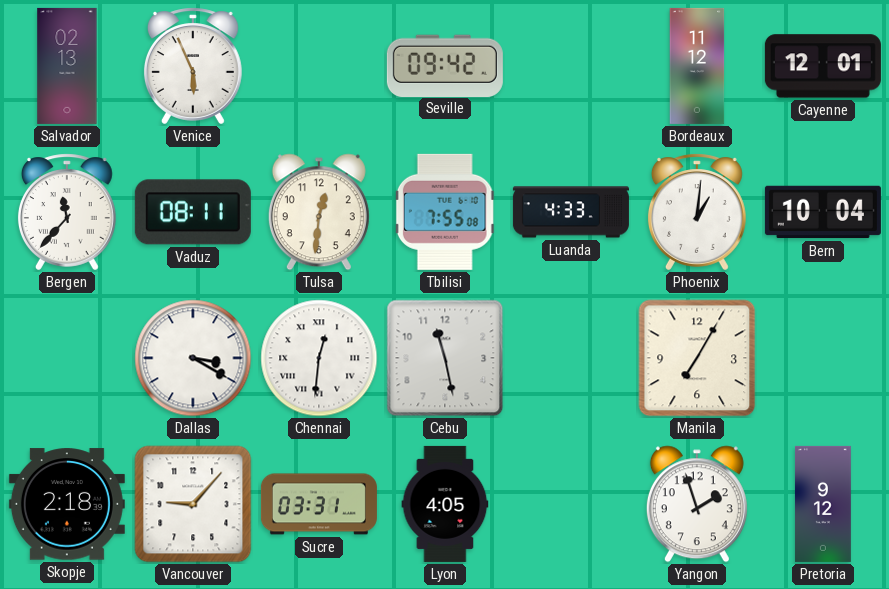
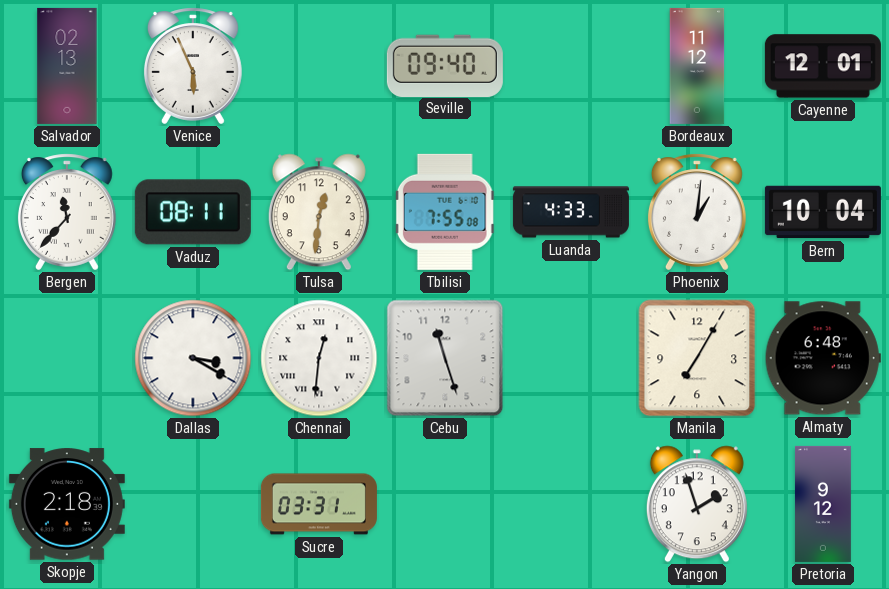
Seville: 09:42 -> 09:40
Cebu: 11:28 -> 11:27
Almaty: none -> 6:48
Vancouver: 9:07 -> none
Lyon: 4:05 -> none
